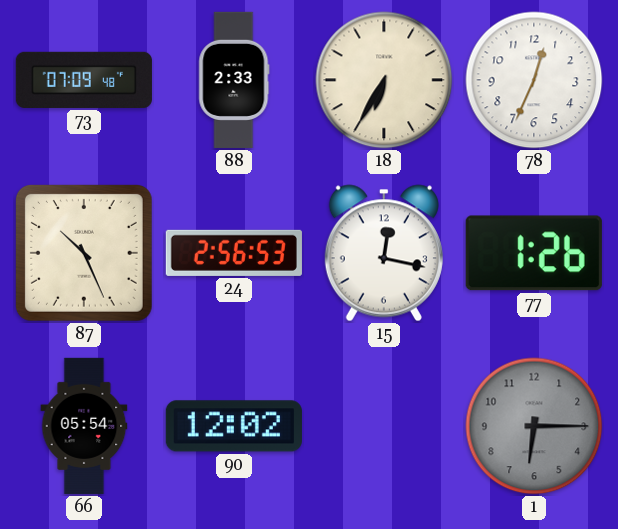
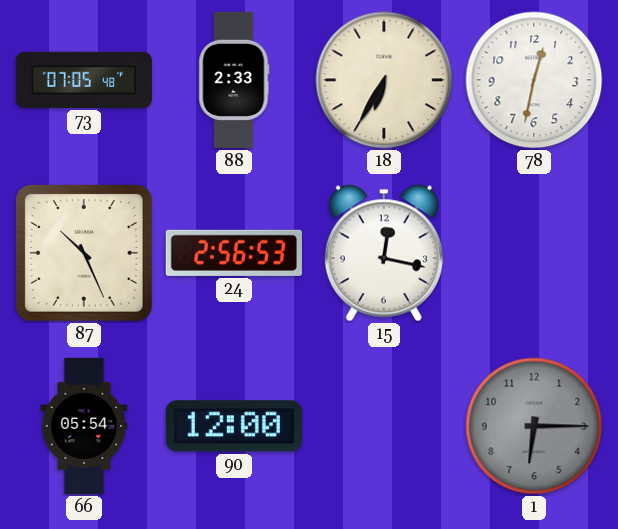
73: 07:09 -> 07:05
78: 12:34 -> 12:32
77: 1:26 -> none
90: 12:02 -> 12:00
